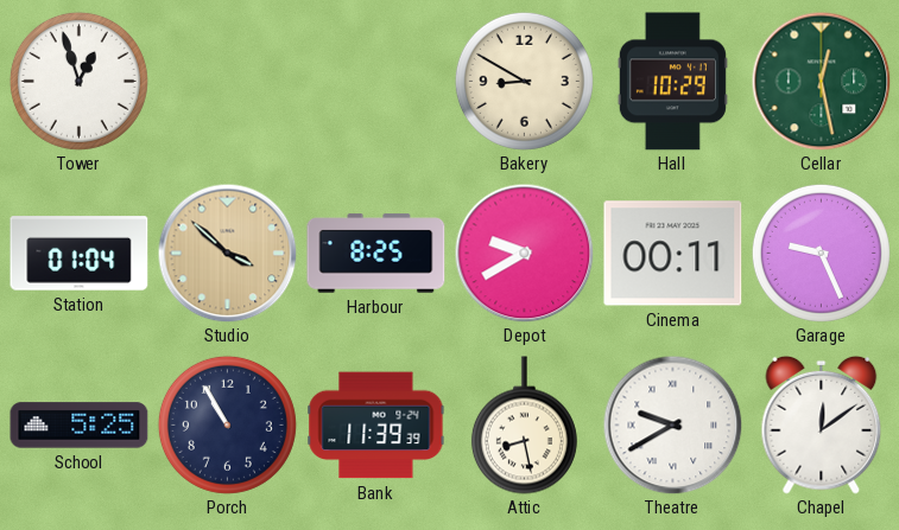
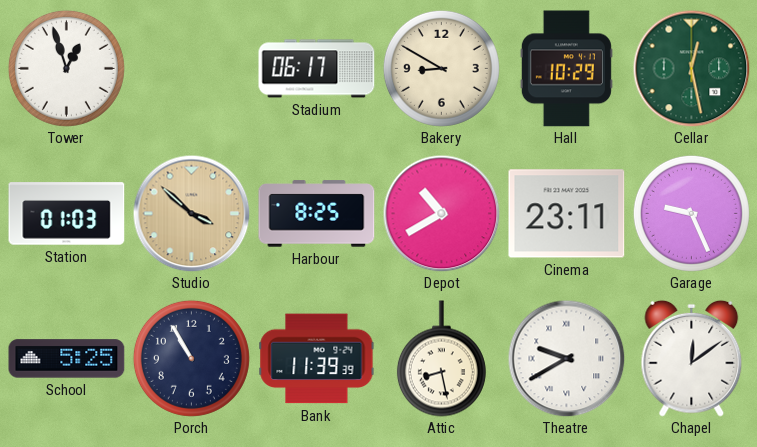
Stadium: none -> 06:17
Station: 01:04 -> 01:03
Depot: 9:40 -> 10:40
Cinema: 00:11 -> 23:11
